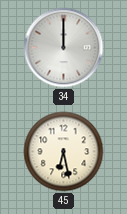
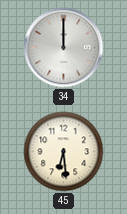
45: 6:28 -> 6:29
